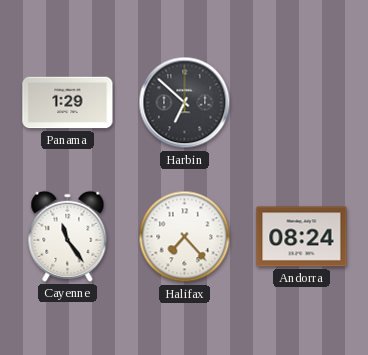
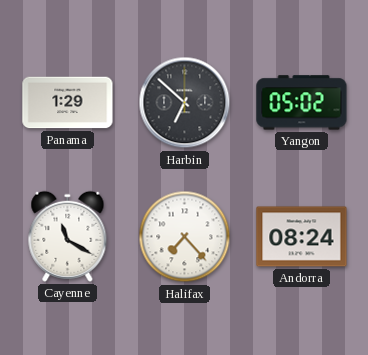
Yangon: none -> 05:02
Cayenne: 11:24 -> 11:20
